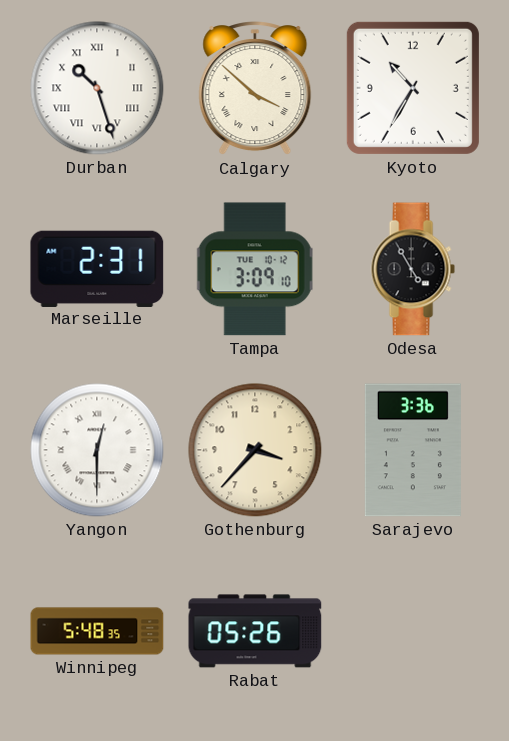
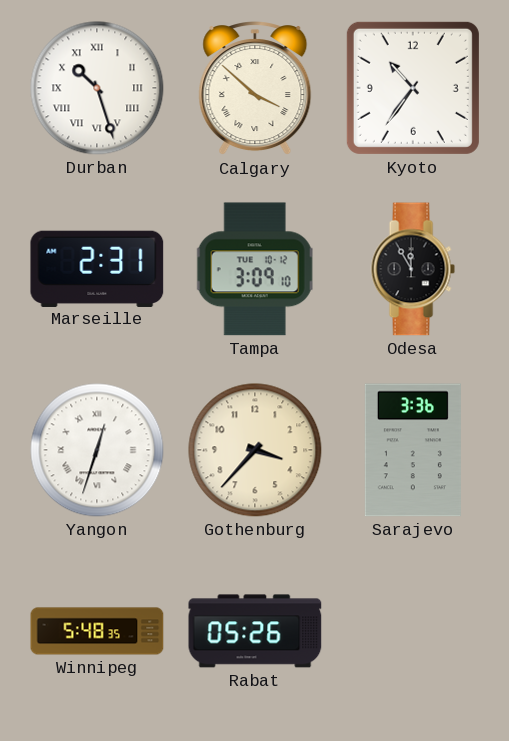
Kyoto: 10:35 -> 10:36
Odesa: 4:55 -> 11:55
Yangon: 12:30 -> 12:33
